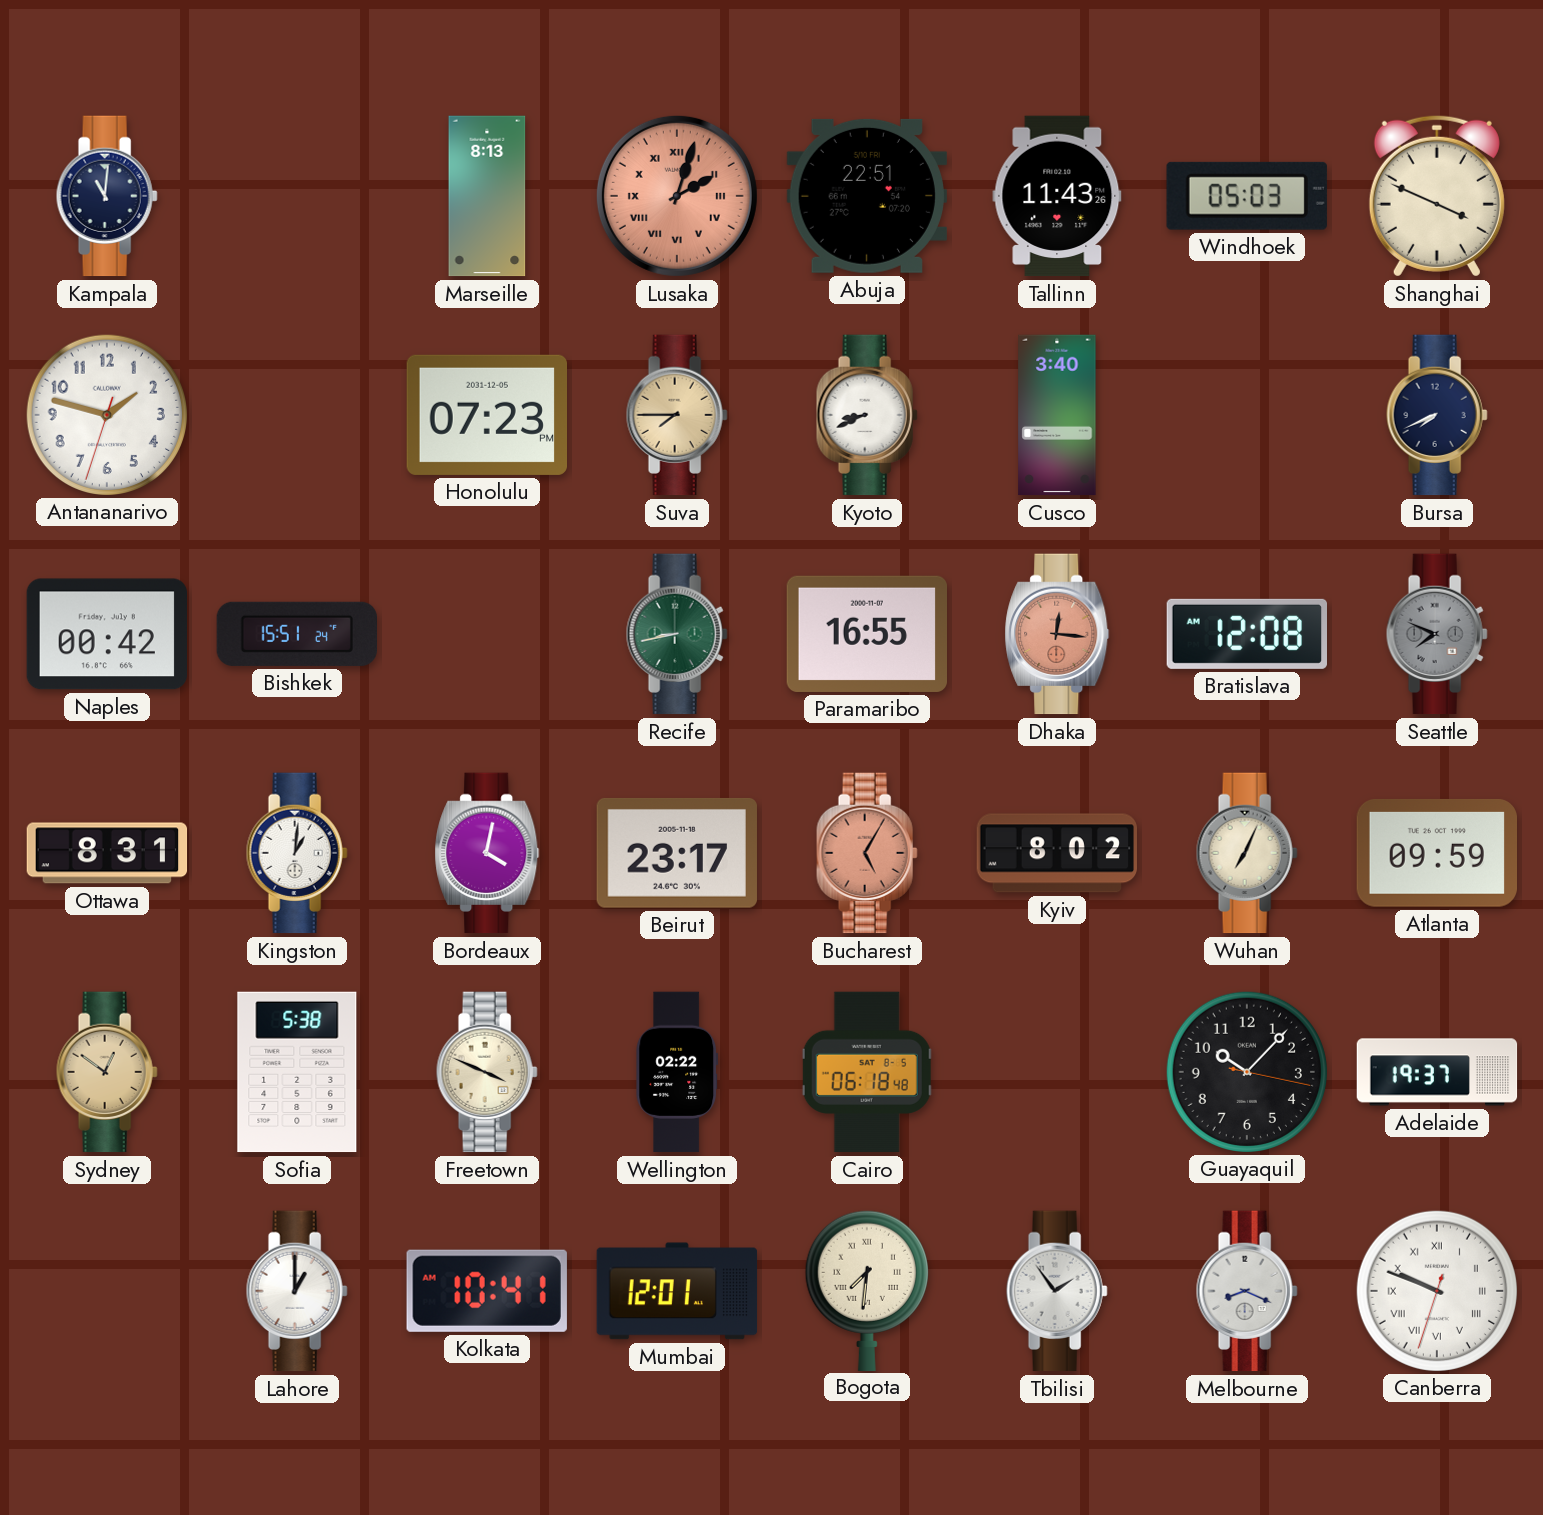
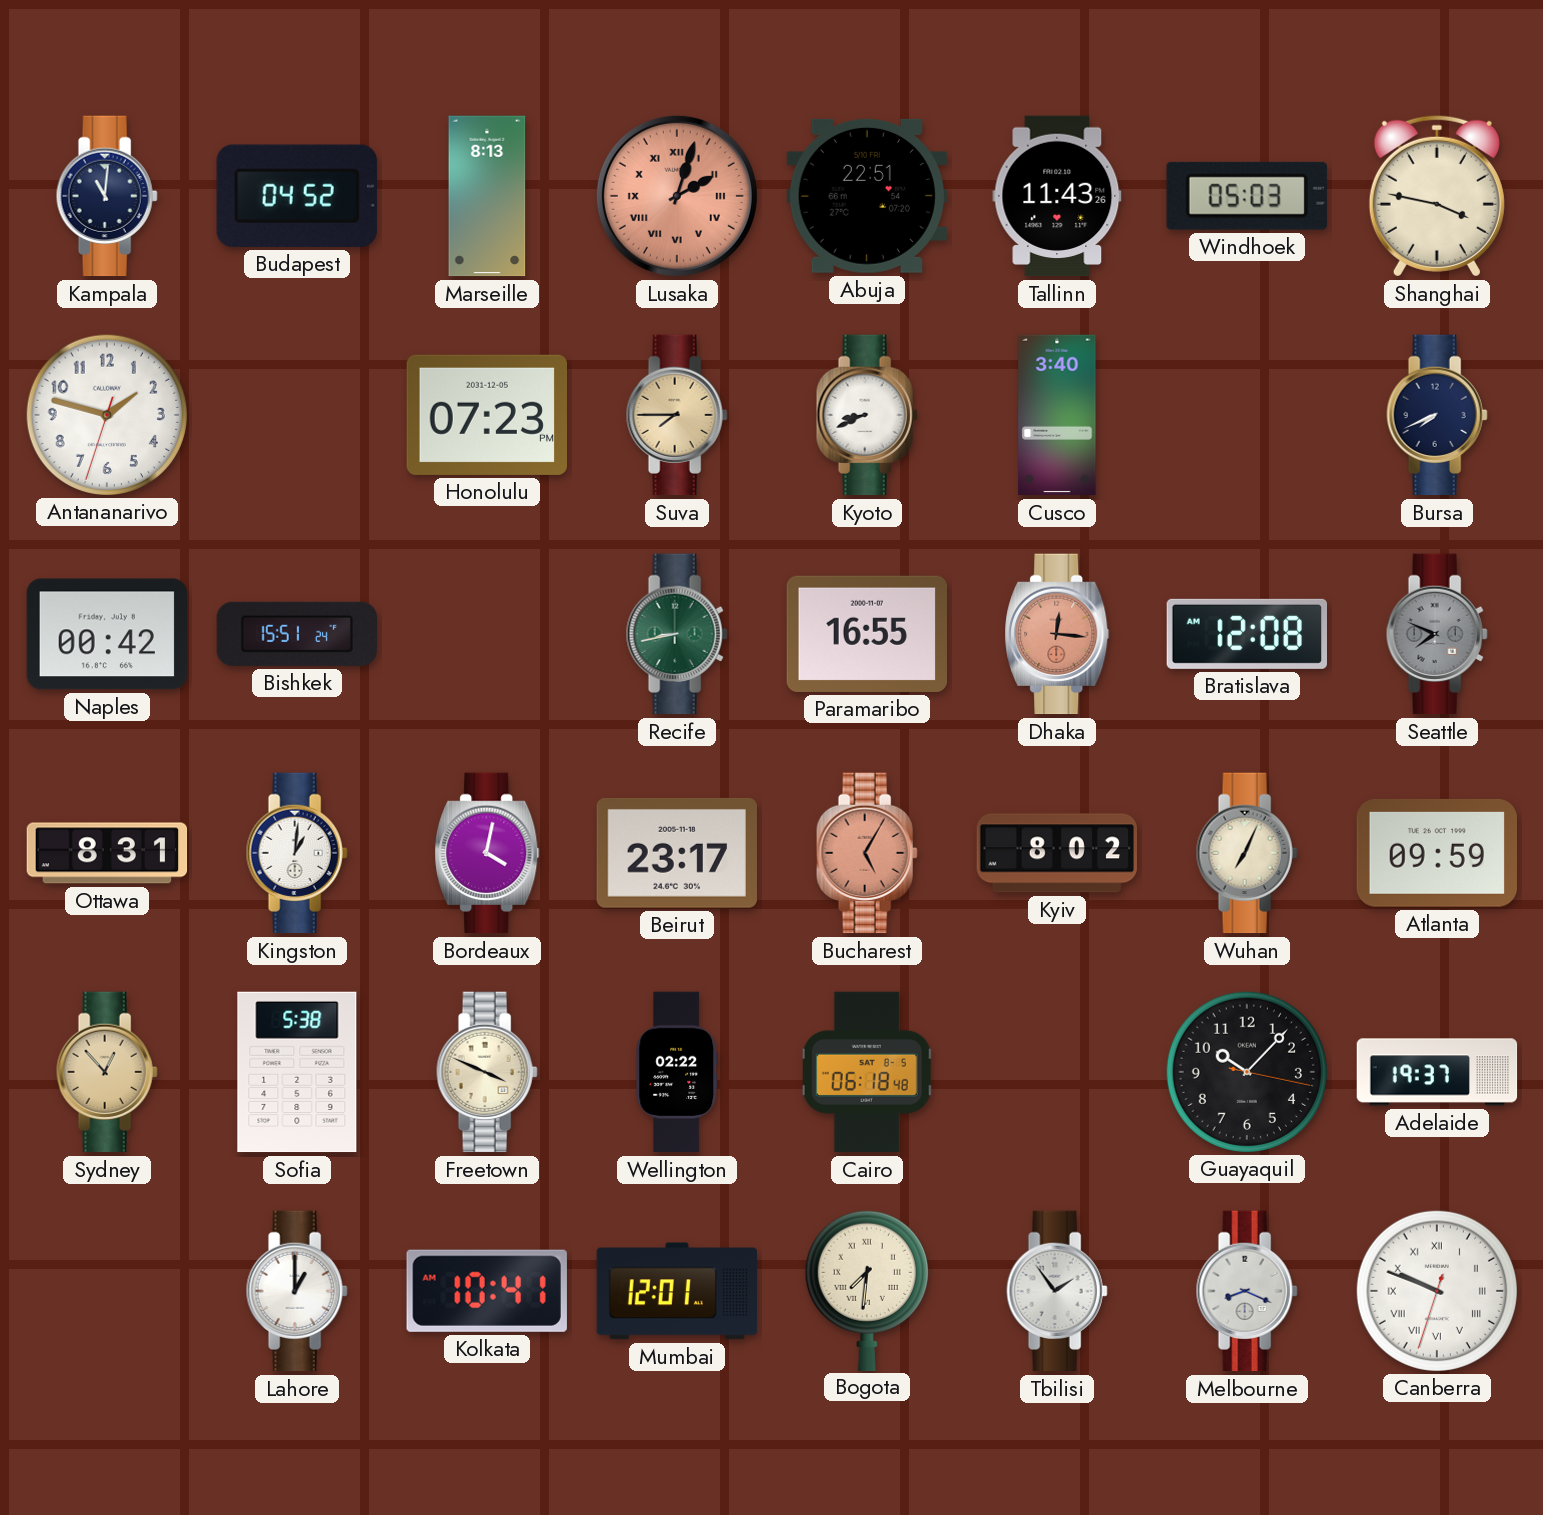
Budapest: none -> 04:52
Shanghai: 3:49 -> 3:47
Sydney: 12:51 -> 12:53
